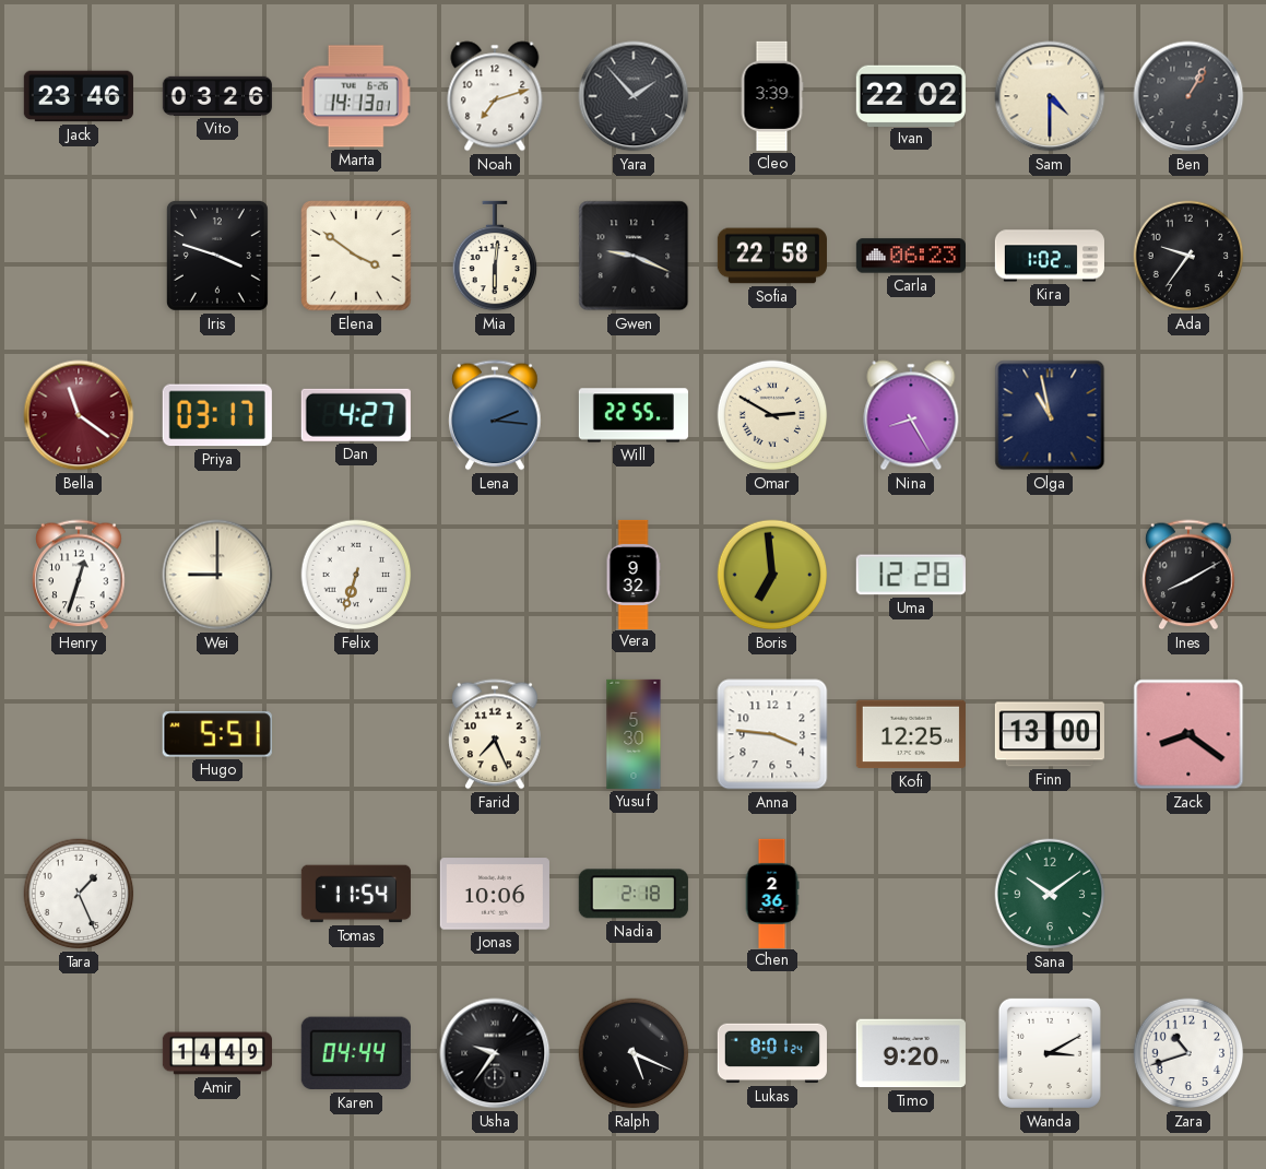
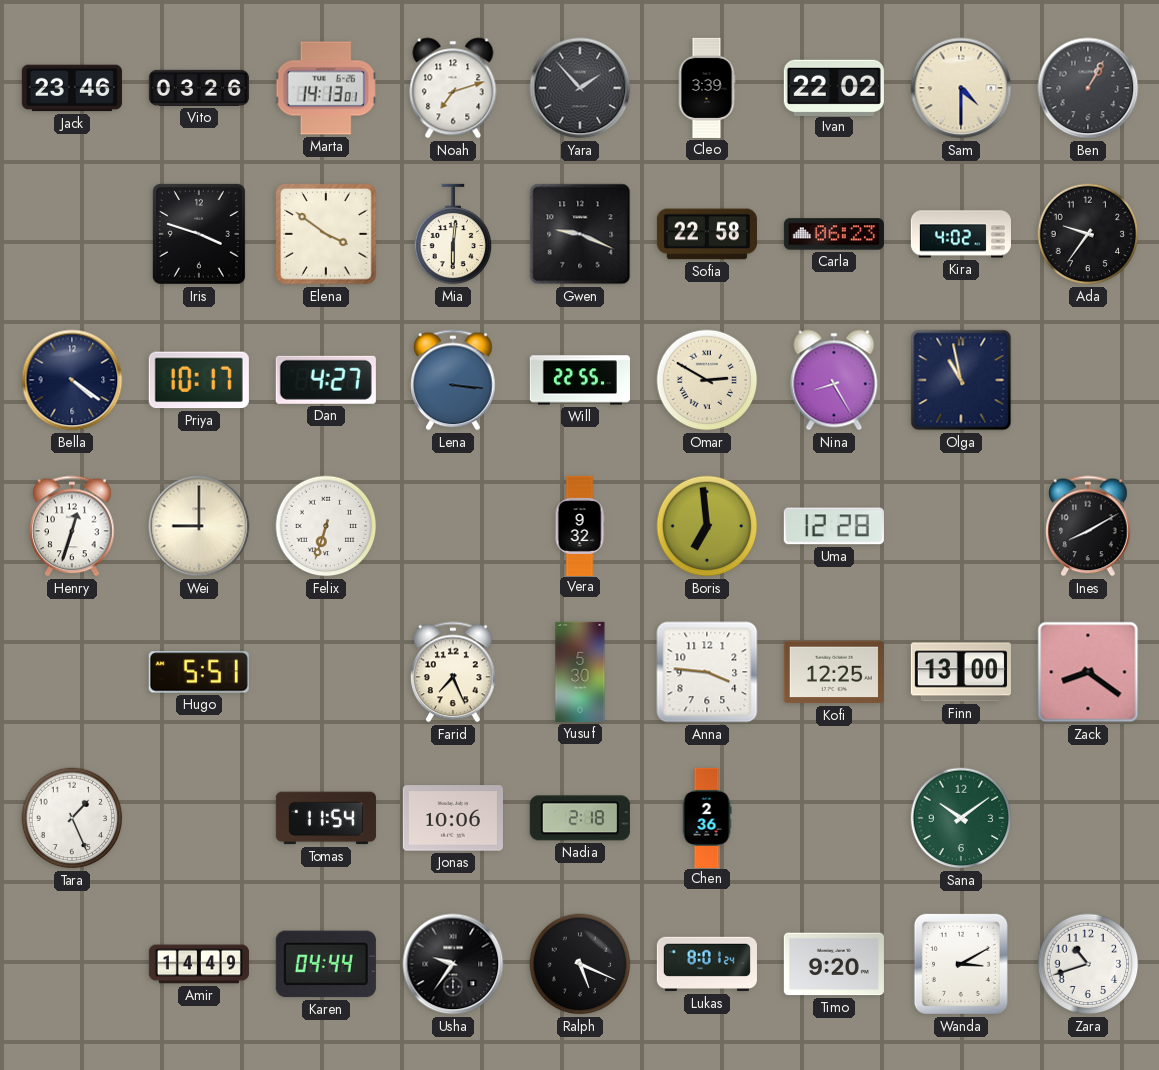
Kira: 1:02 -> 4:02
Bella: 11:21 -> 4:21
Bella dial: burgundy -> navy
Priya: 03:17 -> 10:17
Lena: 2:16 -> 3:16
